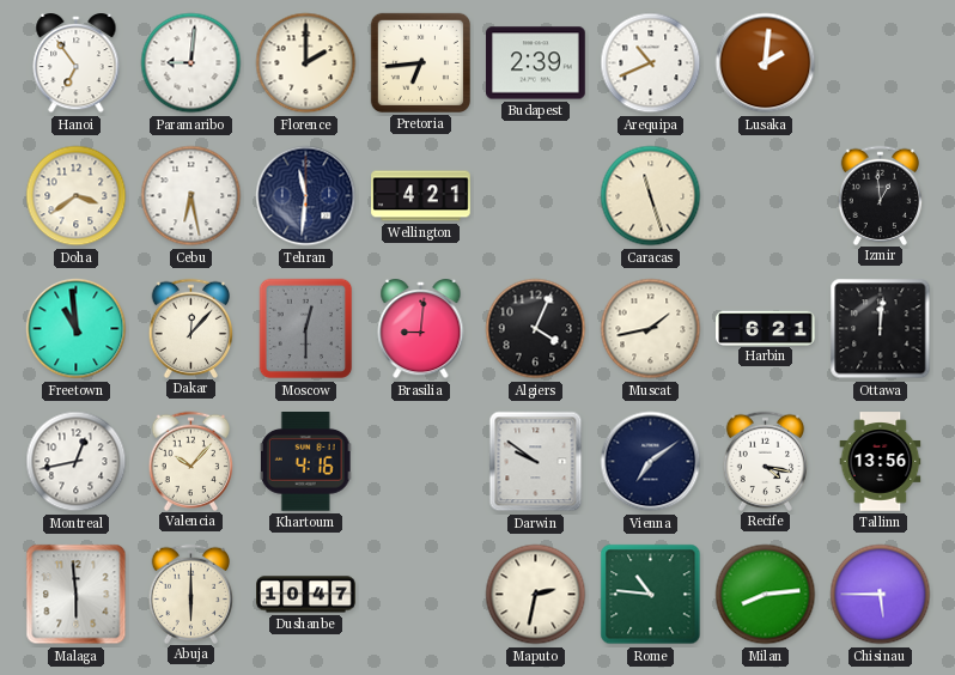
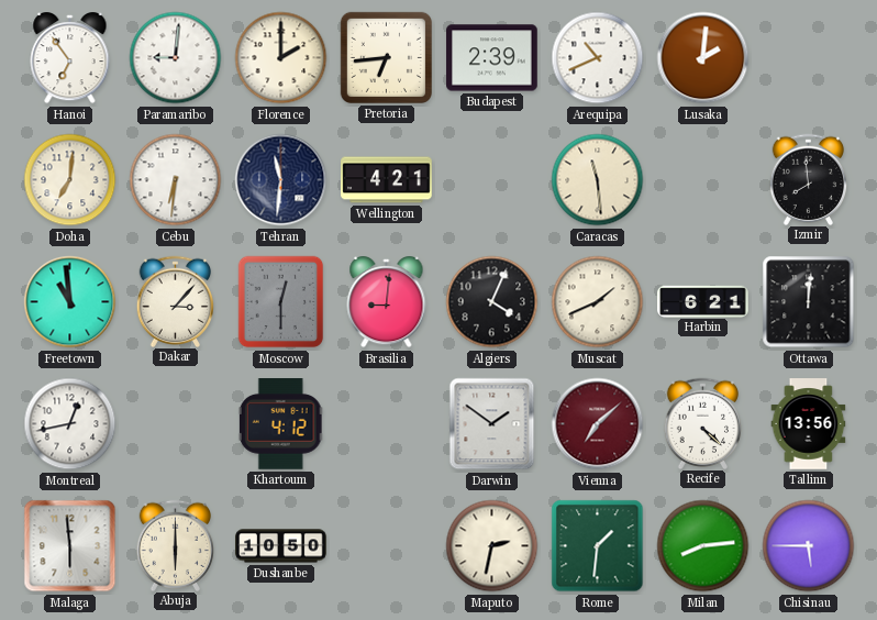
Doha: 3:39 -> 7:01
Cebu: 6:28 -> 6:31
Caracas: 11:27 -> 11:29
Izmir: 12:59 -> 7:59
Dakar: 12:07 -> 3:07
Muscat: 1:43 -> 1:41
Valencia: 10:07 -> none
Khartoum: 4:16 -> 4:12
Darwin: 9:51 -> 1:51
Vienna: 7:09 -> 7:08
Vienna dial: navy -> burgundy
Recife: 4:17 -> 4:22
Dushanbe: 10:47 -> 10:50
Rome: 10:46 -> 1:31
